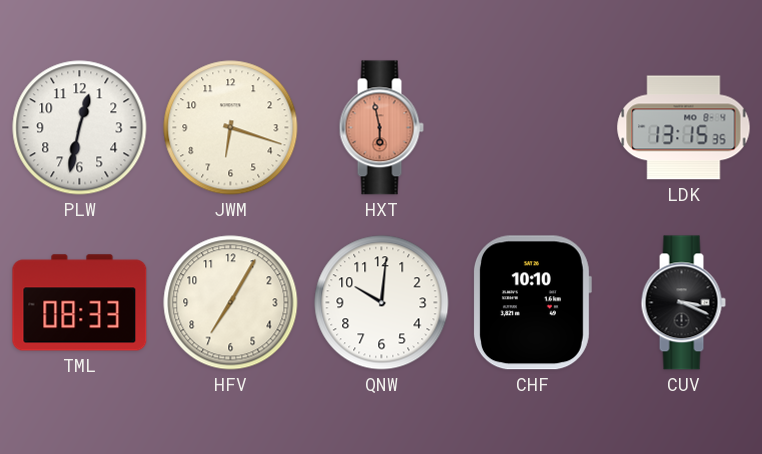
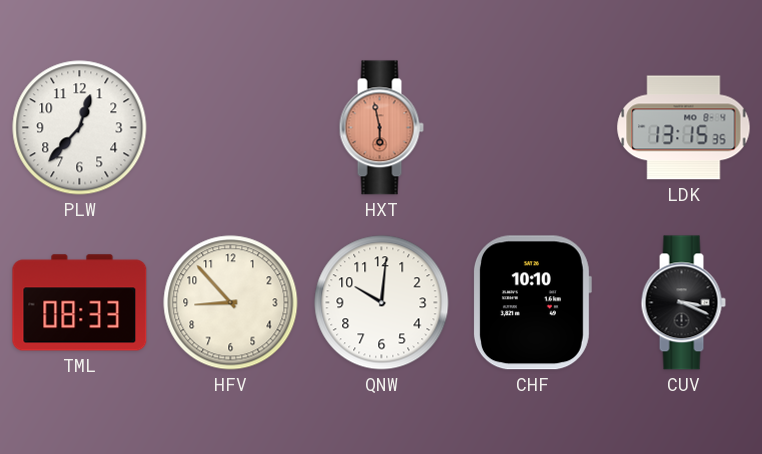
PLW: 12:32 -> 12:37
JWM: 6:18 -> none
HFV: 7:05 -> 8:53
